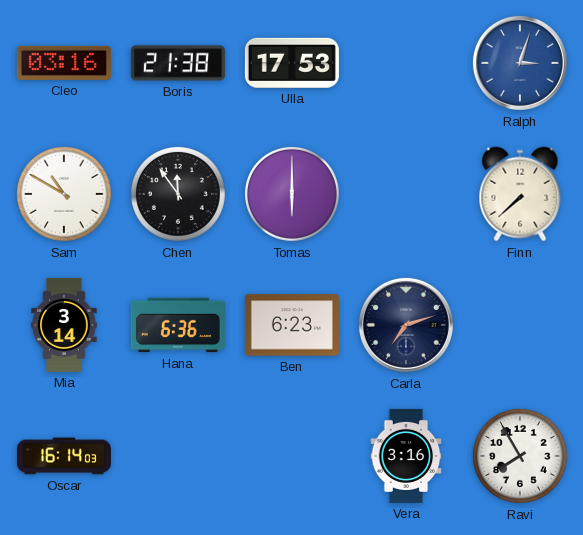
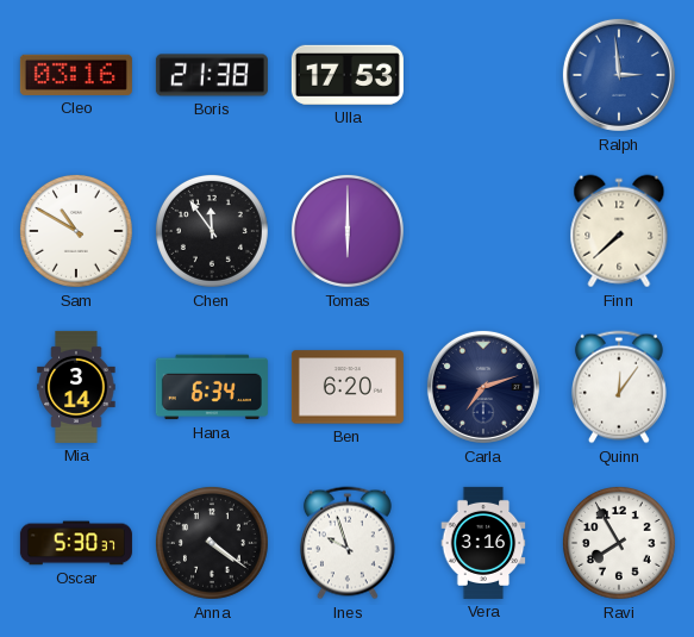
Ralph: 3:03 -> 2:59
Hana: 6:36 -> 6:34
Ben: 6:23 -> 6:20
Quinn: none -> 12:06
Oscar: 16:14 -> 5:30
Anna: none -> 4:21
Ines: none -> 9:57
